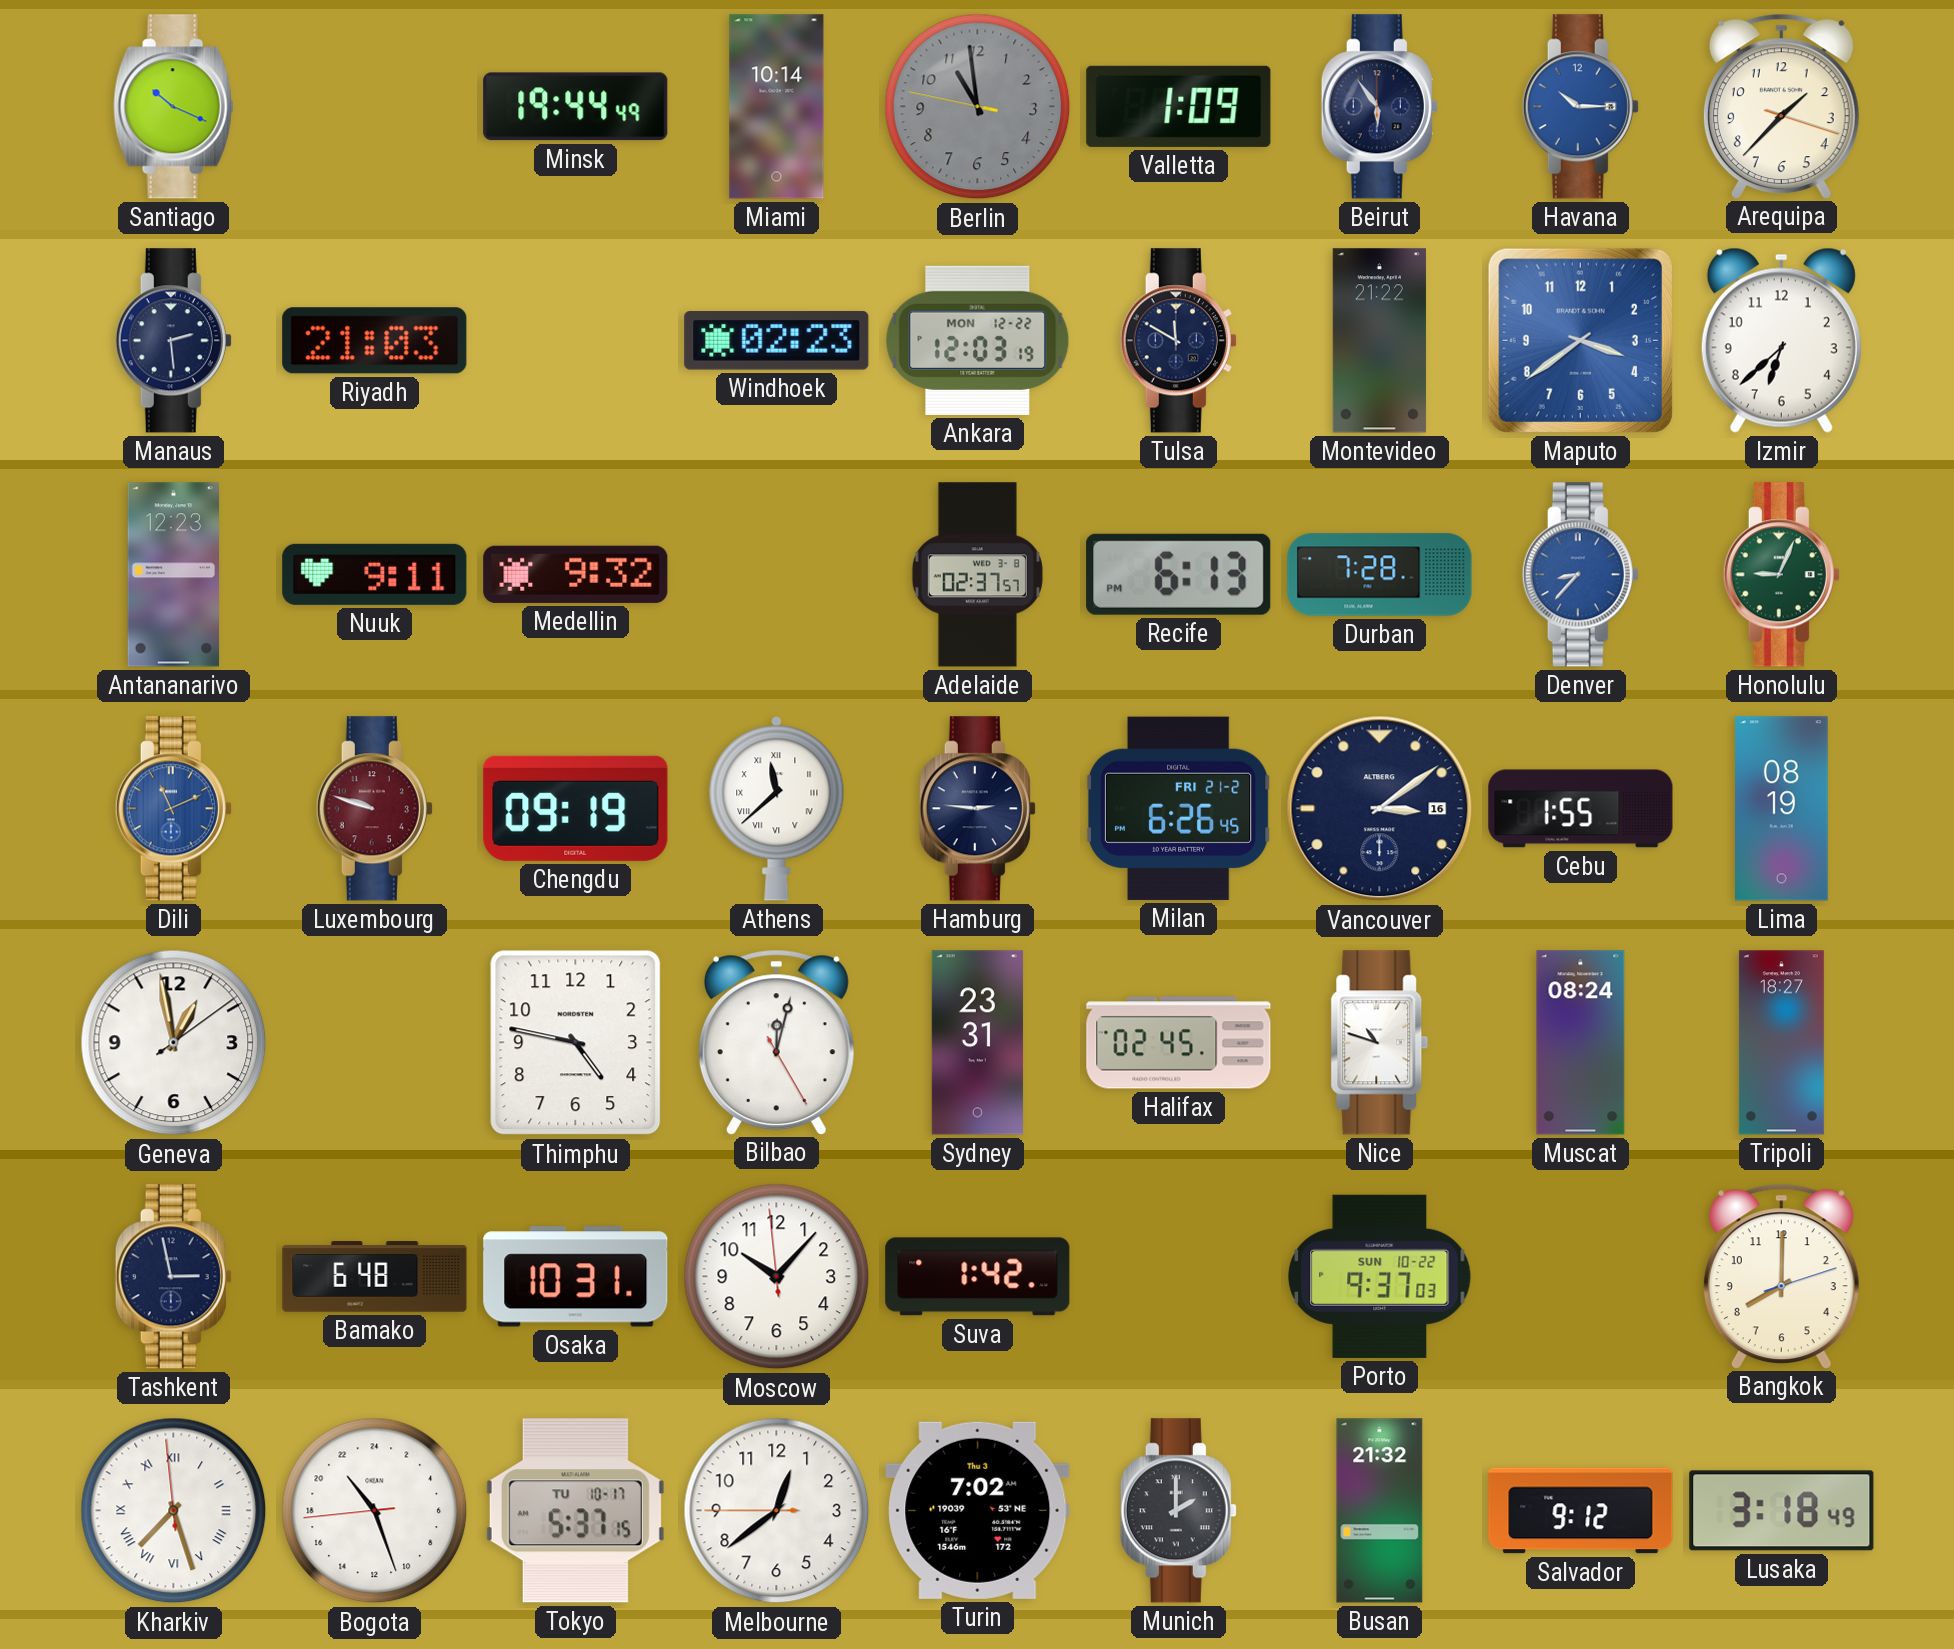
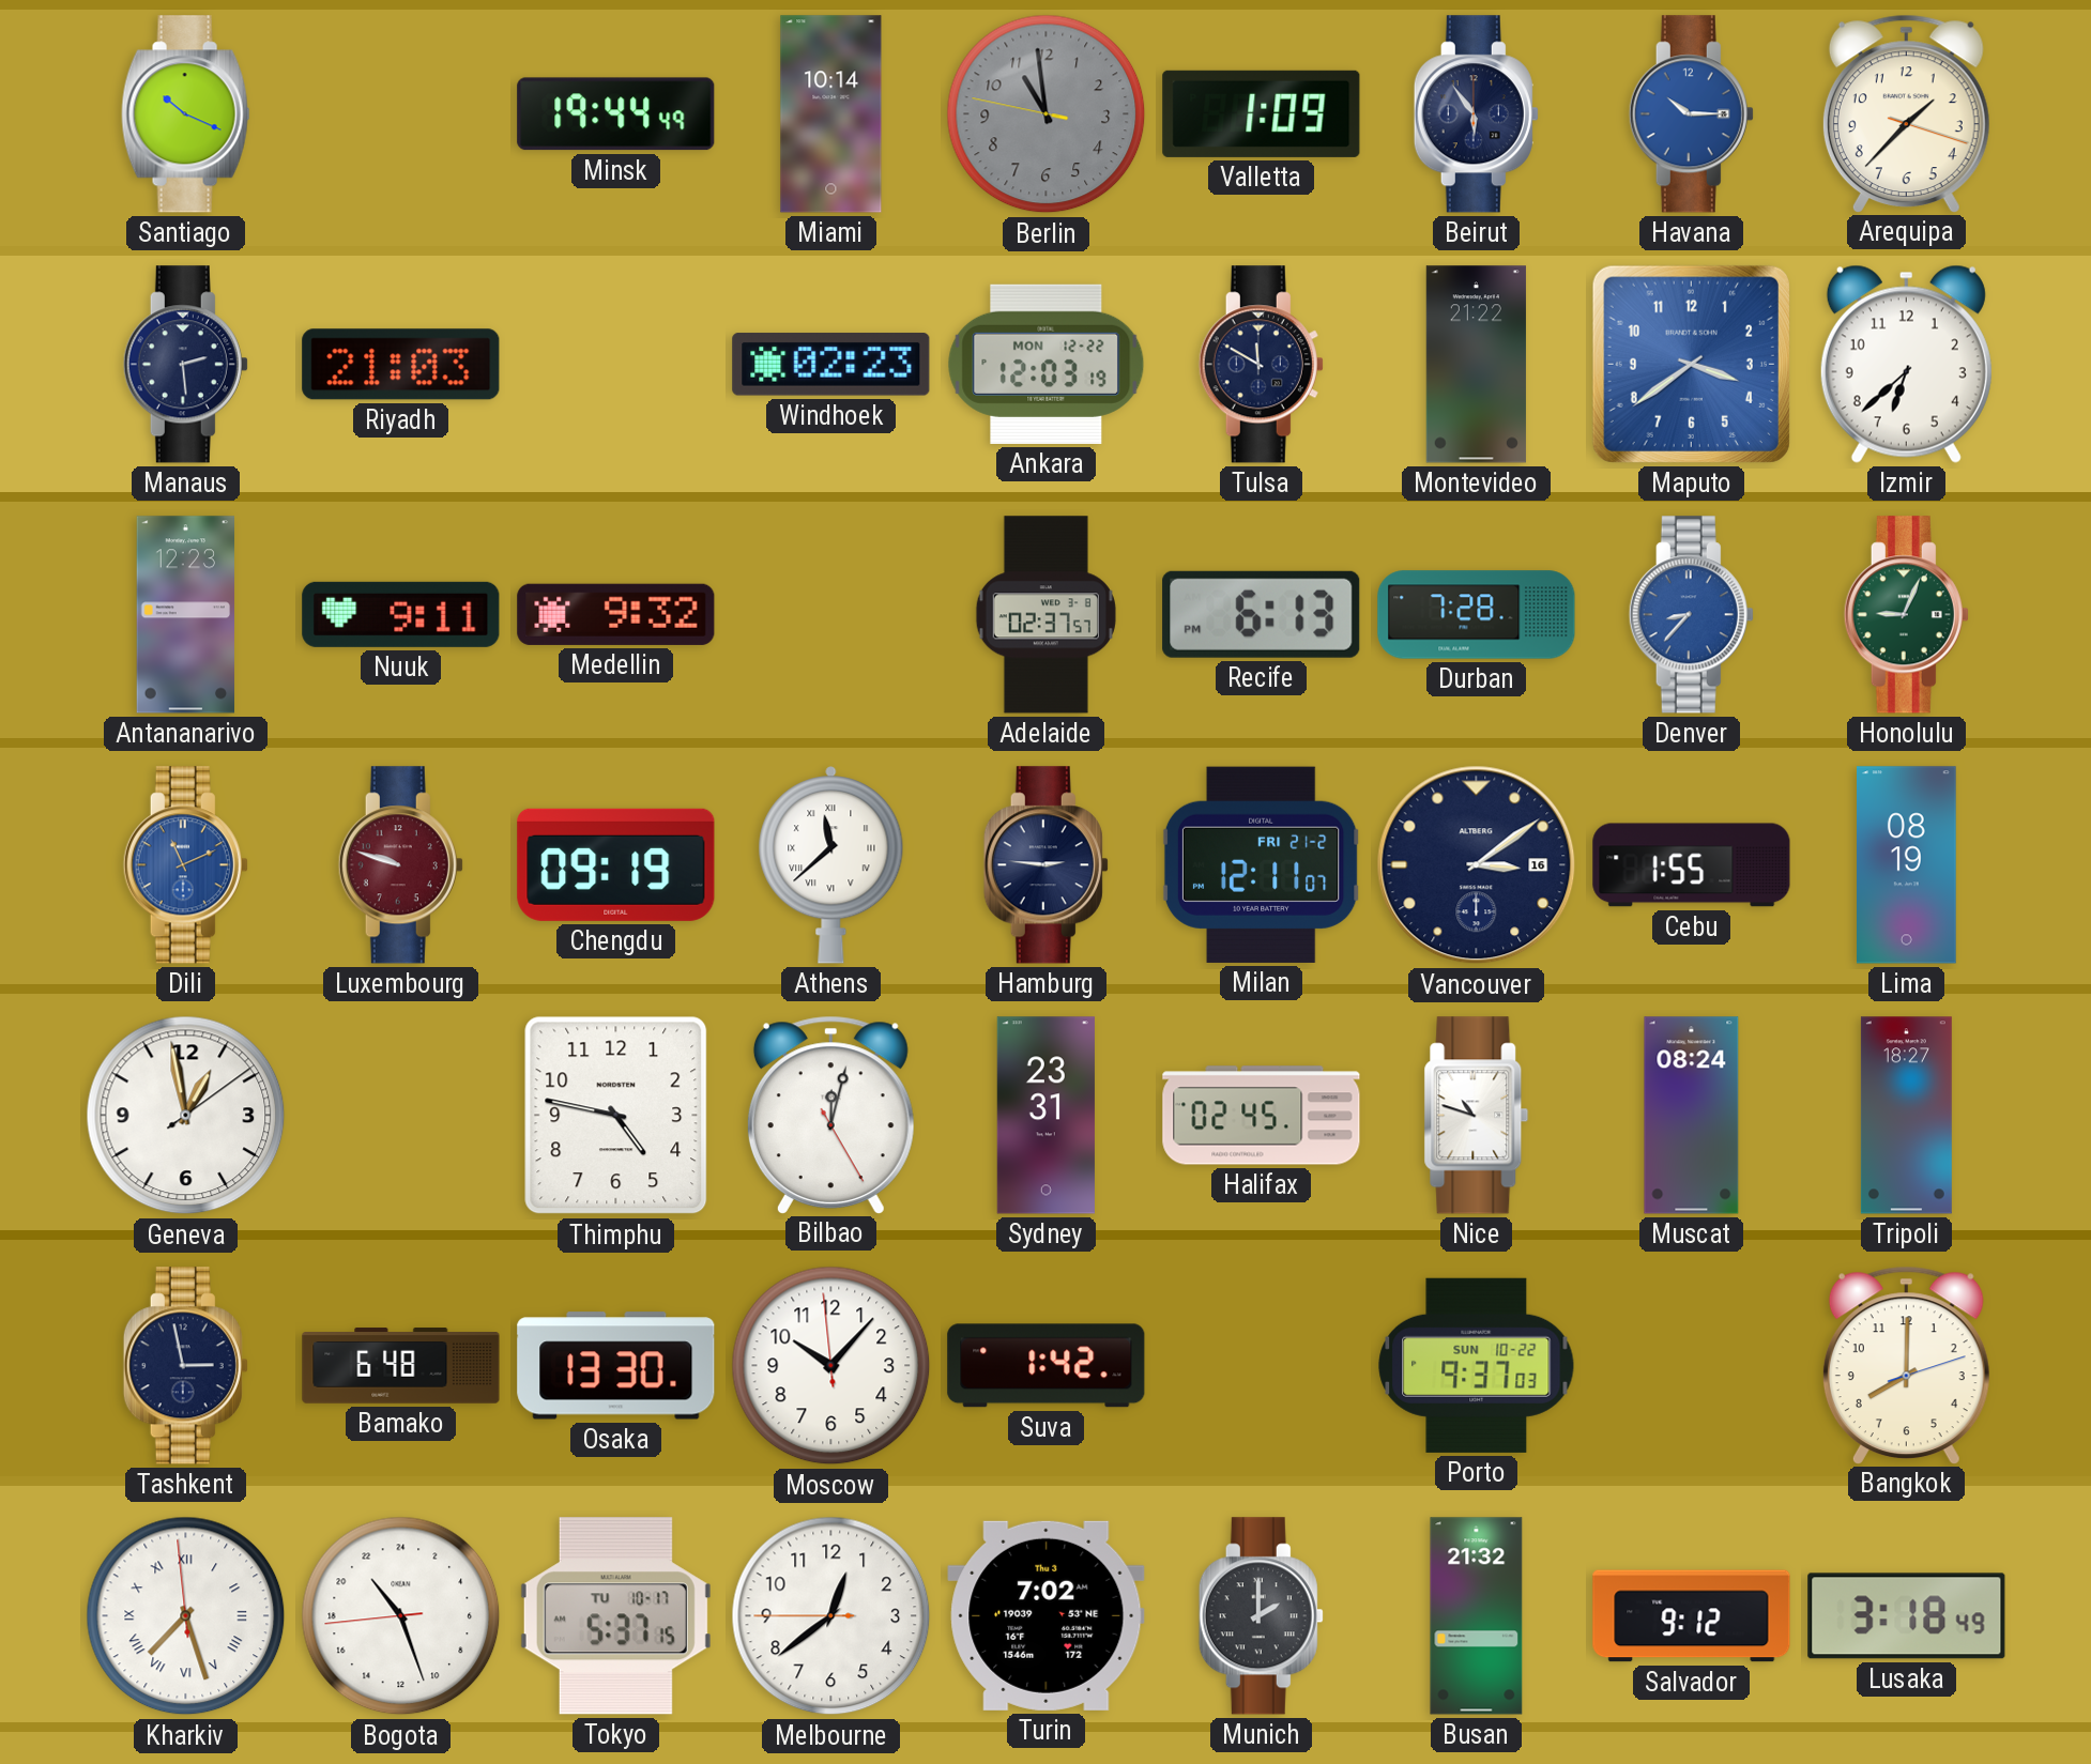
Milan: 6:26 -> 12:11
Osaka: 10:31 -> 13:30
